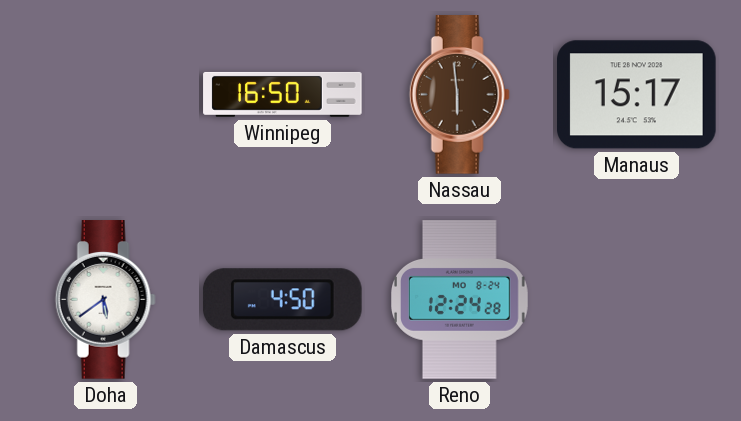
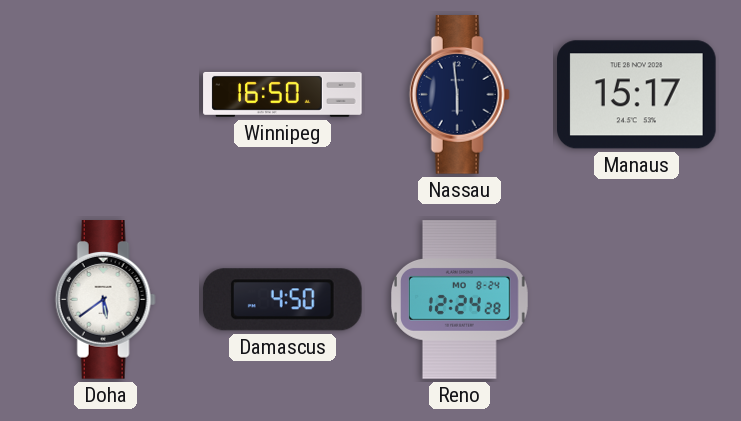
Nassau dial: brown -> navy
